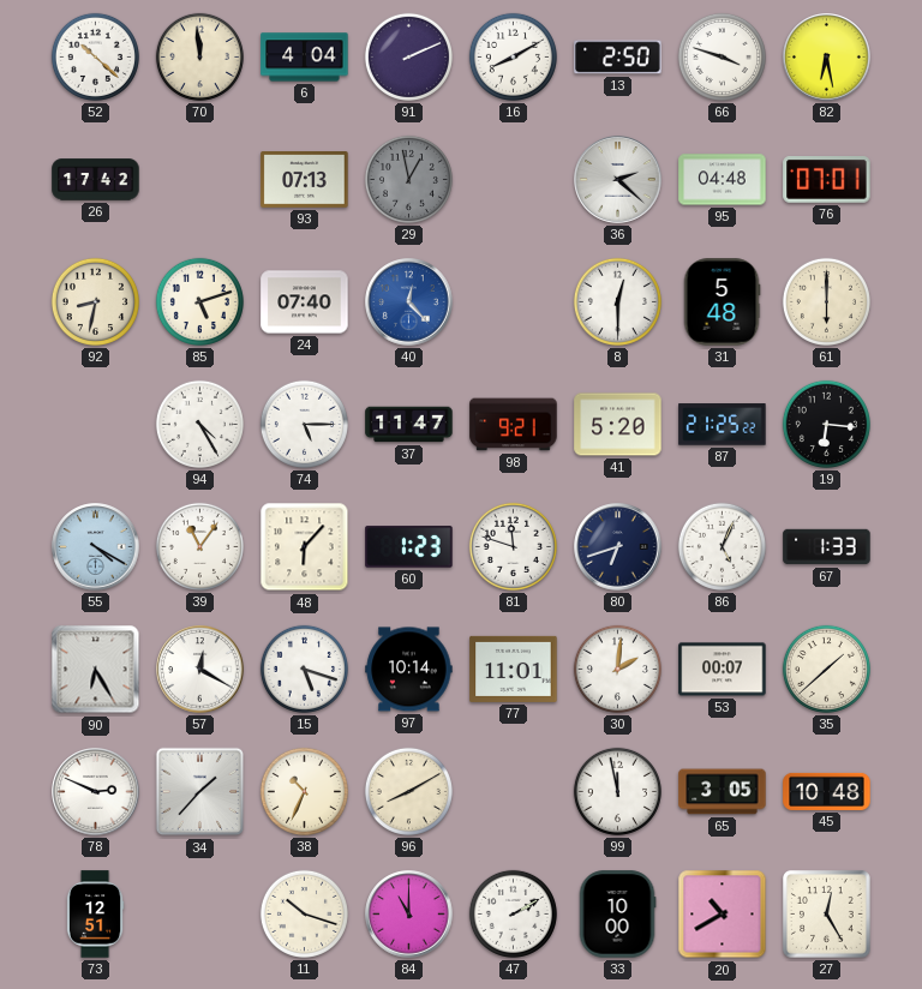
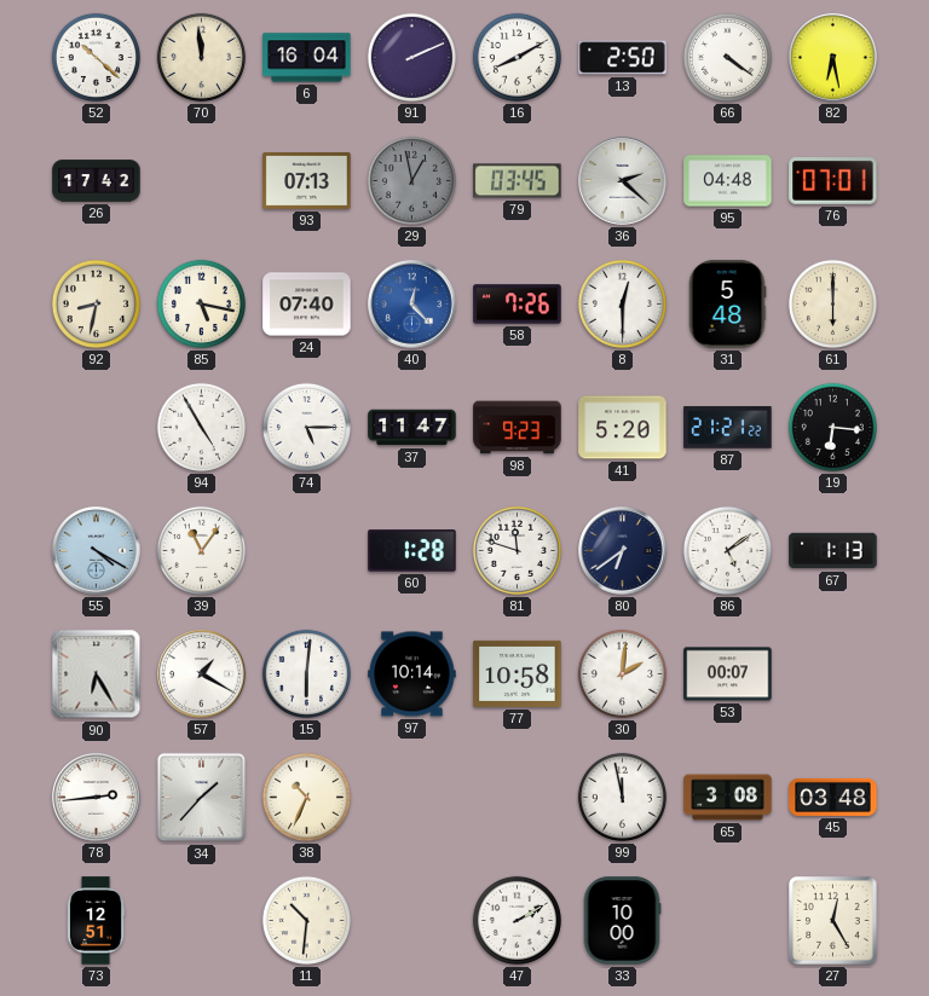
6: 4:04 -> 16:04
66: 3:48 -> 4:21
79: none -> 03:45
85: 5:12 -> 5:17
58: none -> 7:26
94: 4:25 -> 4:55
98: 9:21 -> 9:23
87: 21:25 -> 21:21
48: 6:07 -> none
60: 1:23 -> 1:28
80: 6:42 -> 6:39
86: 5:04 -> 5:09
67: 1:33 -> 1:13
57: 12:20 -> 1:20
15: 5:18 -> 6:01
77: 11:01 -> 10:58
35: 1:38 -> none
78: 2:49 -> 2:44
96: 8:10 -> none
65: 3:05 -> 3:08
45: 10:48 -> 03:48
11: 10:18 -> 10:31
84: 11:00 -> none
20: 10:40 -> none
